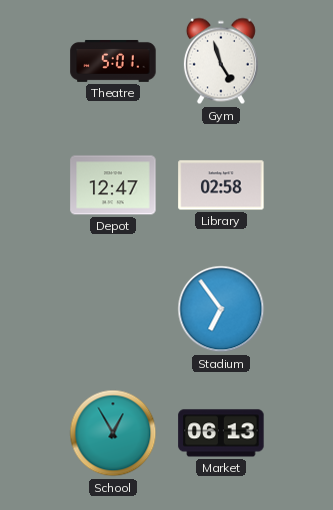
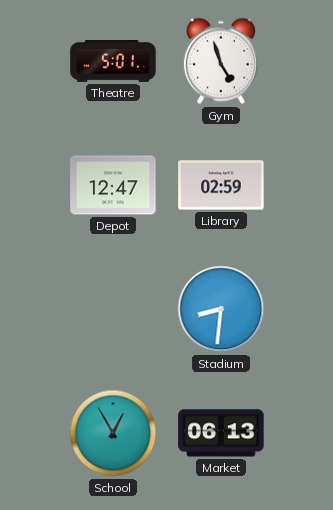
Library: 02:58 -> 02:59
Stadium: 6:54 -> 8:31
